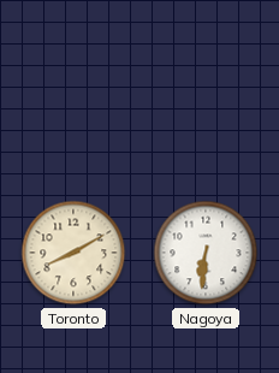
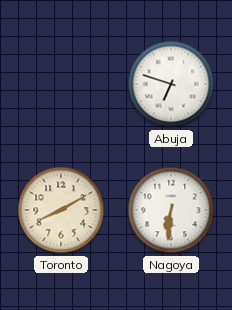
Abuja: none -> 6:48
